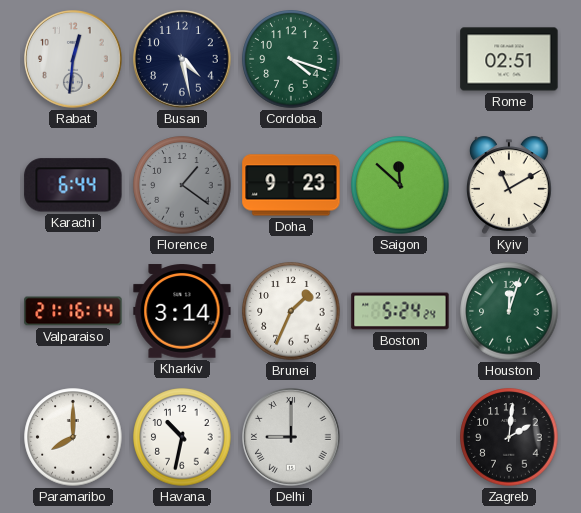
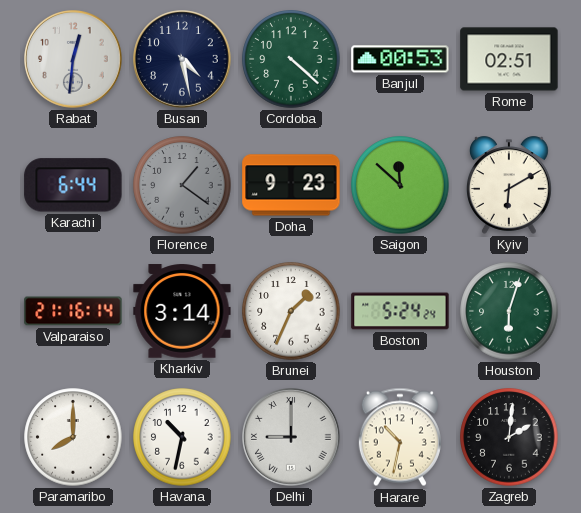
Cordoba: 4:18 -> 4:22
Banjul: none -> 00:53
Kyiv: 11:10 -> 6:10
Houston: 12:03 -> 6:03
Harare: none -> 10:32
